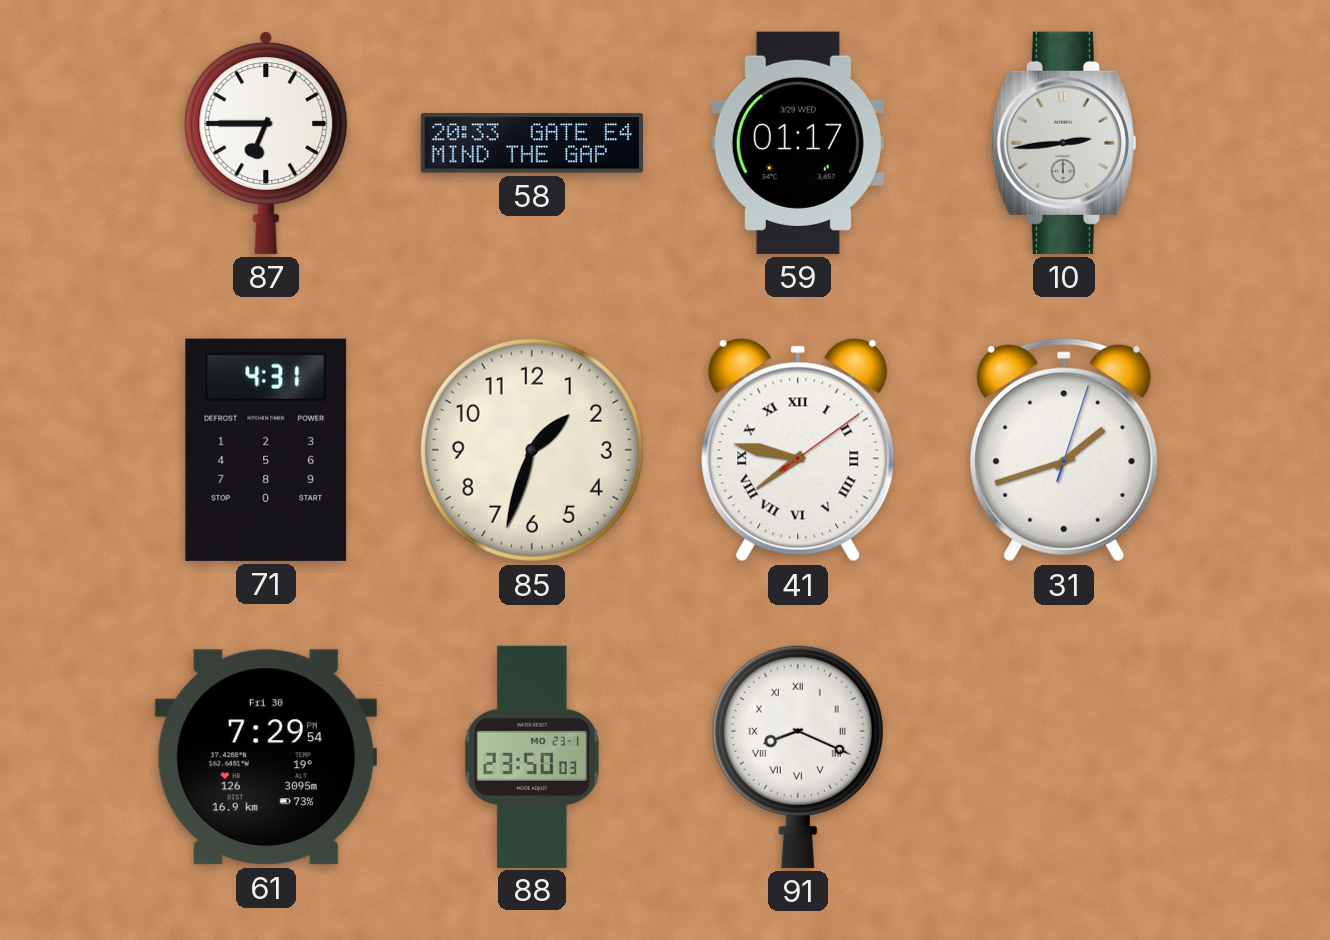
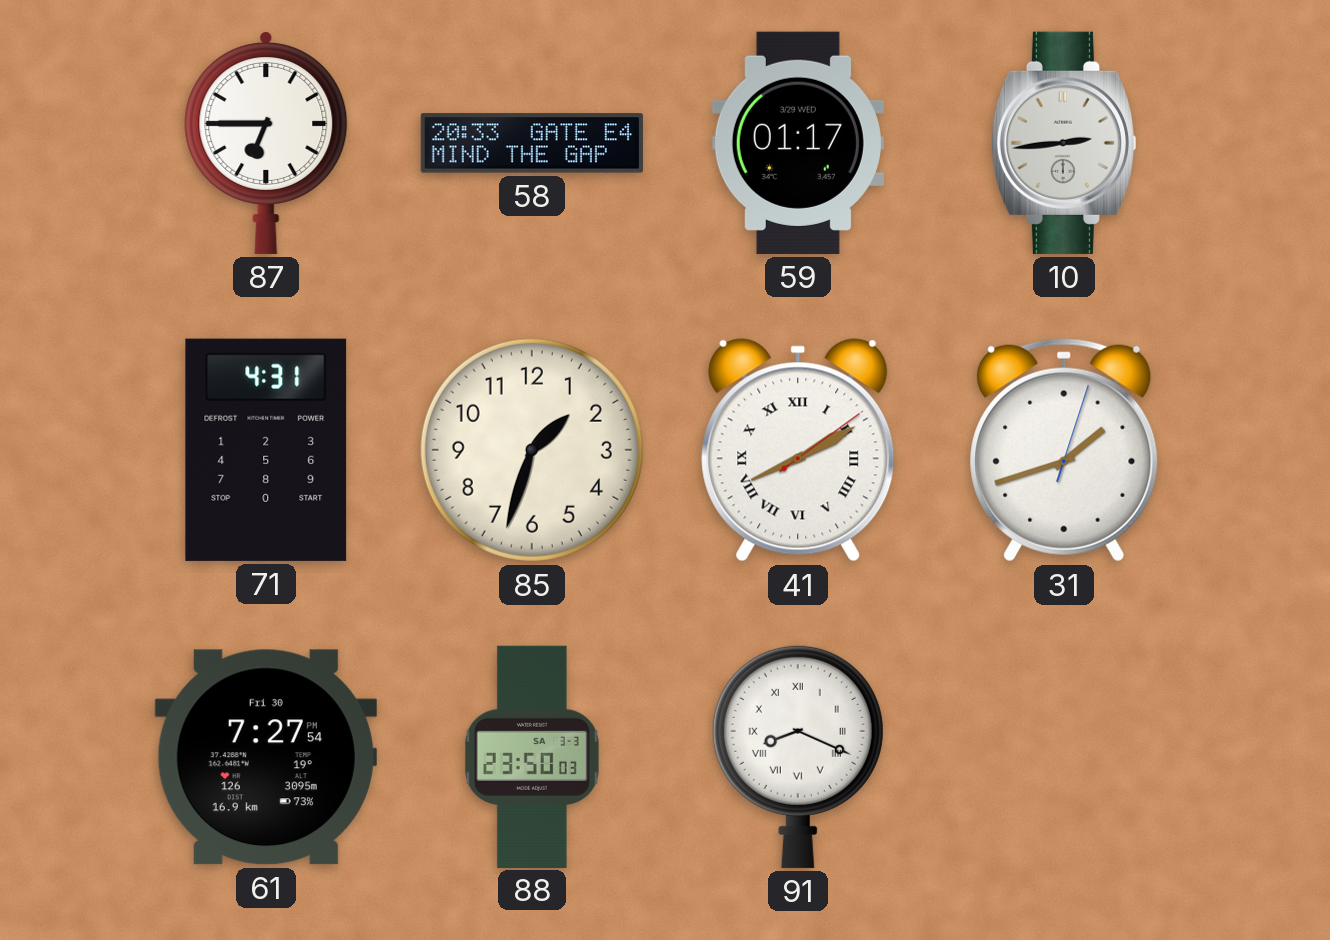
41: 7:47 -> 8:10
61: 7:29 -> 7:27
88 date: MO 23-1 -> SA 3-3
